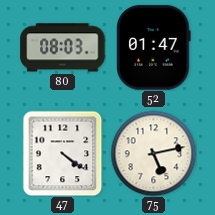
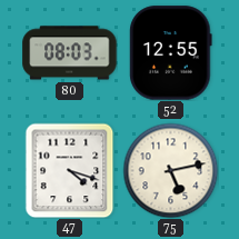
52: 01:47 -> 12:55
47: 4:21 -> 4:18
